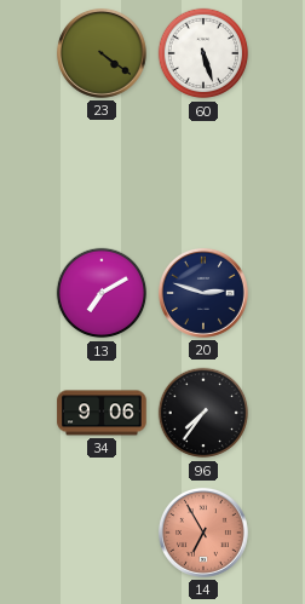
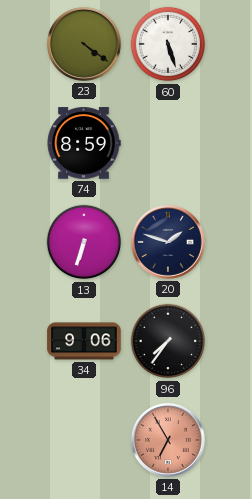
74: none -> 8:59
13: 7:10 -> 6:33
20: 2:48 -> 1:48
